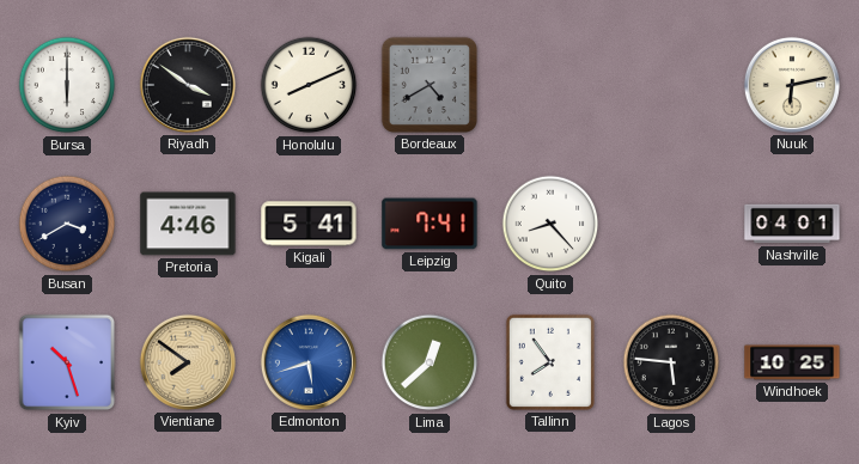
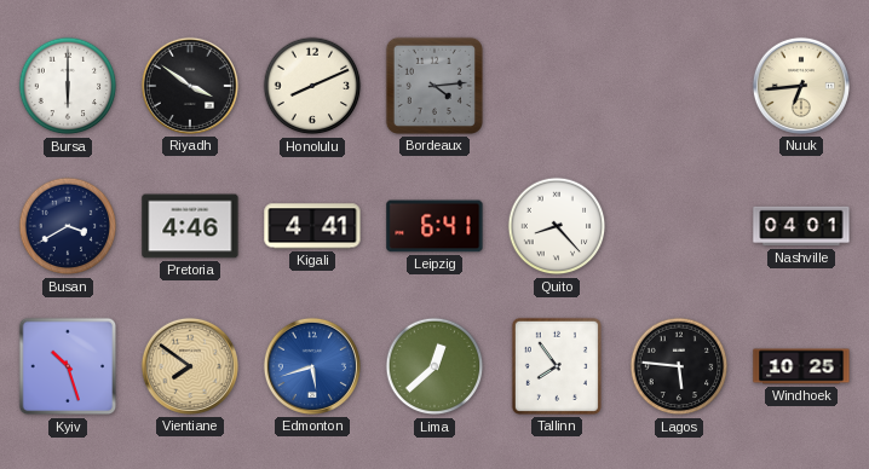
Bordeaux: 4:40 -> 4:14
Nuuk: 6:13 -> 6:44
Kigali: 5:41 -> 4:41
Leipzig: 7:41 -> 6:41
